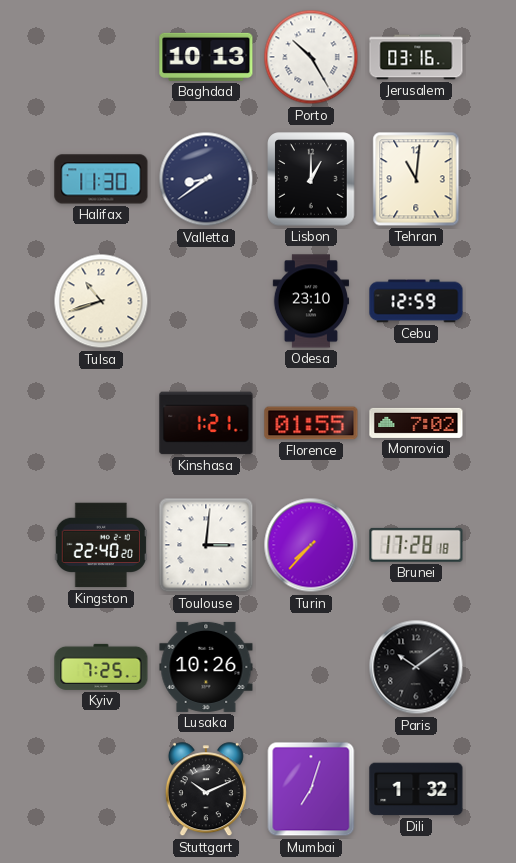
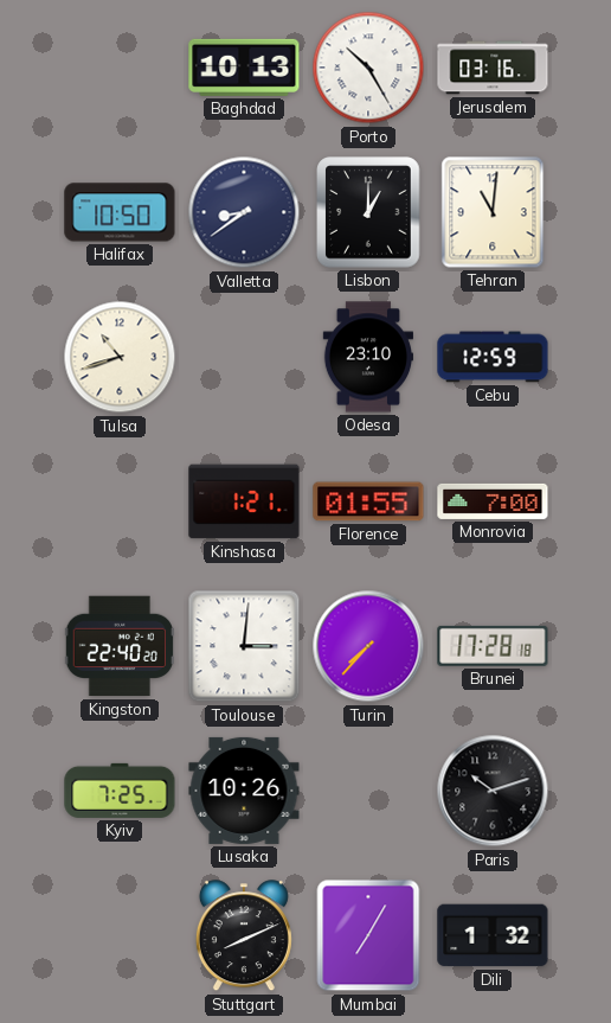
Halifax: 11:30 -> 10:50
Monrovia: 7:02 -> 7:00
Paris: 10:09 -> 10:12
Stuttgart: 10:11 -> 8:11
Mumbai: 7:03 -> 7:05
